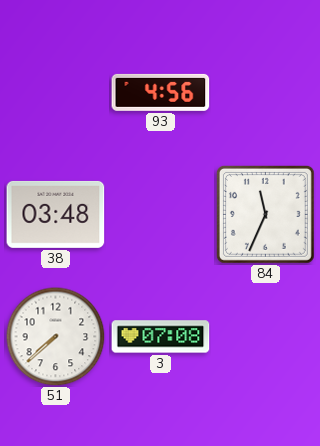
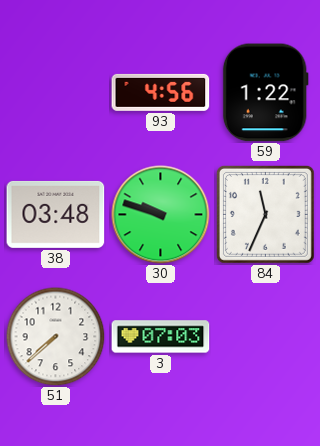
59: none -> 1:22
30: none -> 9:48
3: 07:08 -> 07:03
